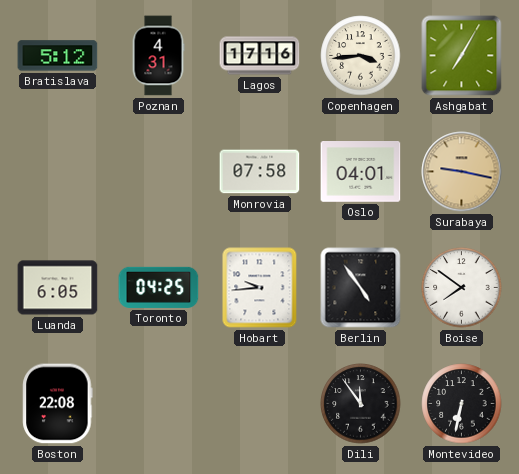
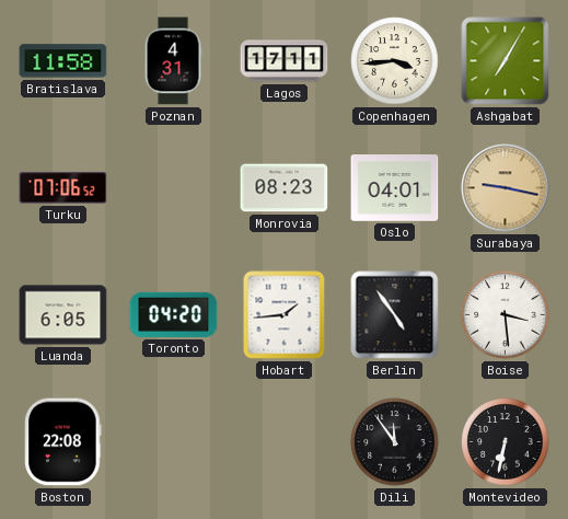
Bratislava: 5:12 -> 11:58
Lagos: 17:16 -> 17:11
Turku: none -> 07:06
Monrovia: 07:58 -> 08:23
Toronto: 04:25 -> 04:20
Hobart: 9:44 -> 1:44
Boise: 7:51 -> 3:29
